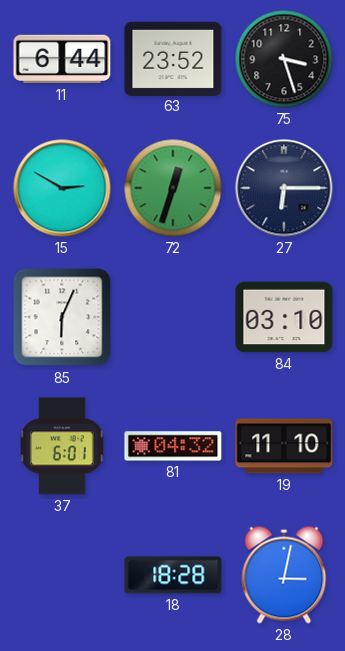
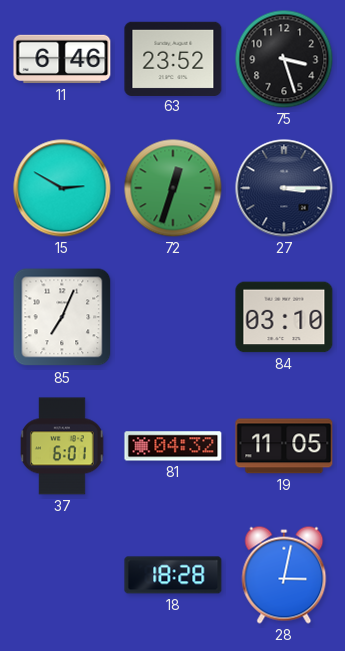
11: 6:44 -> 6:46
27: 6:15 -> 3:15
85: 6:04 -> 7:04
19: 11:10 -> 11:05
